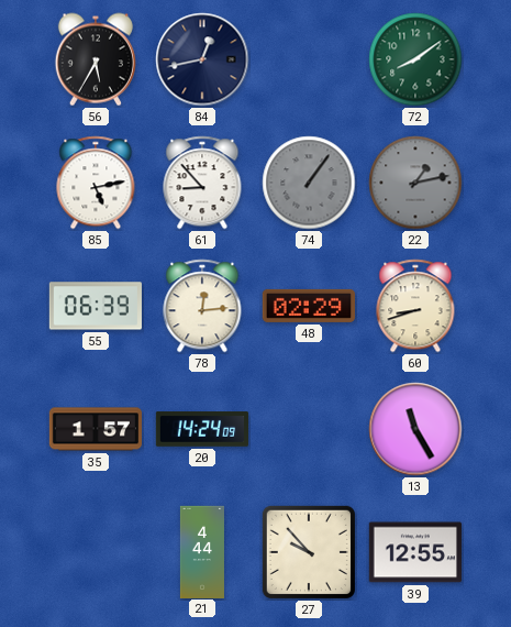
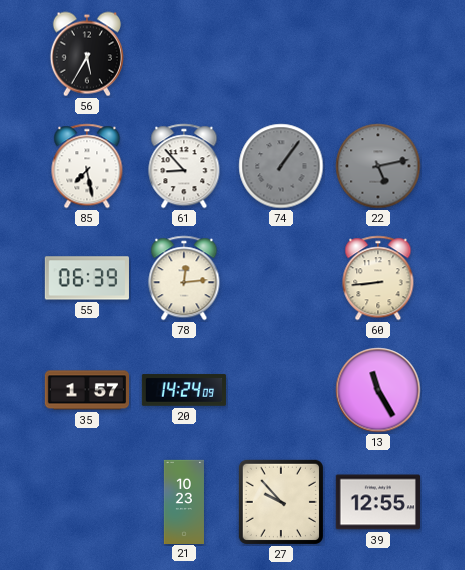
84: 12:43 -> none
72: 8:09 -> none
85: 5:13 -> 7:28
22: 1:13 -> 5:13
48: 02:29 -> none
60: 8:42 -> 8:44
21: 4:44 -> 10:23
